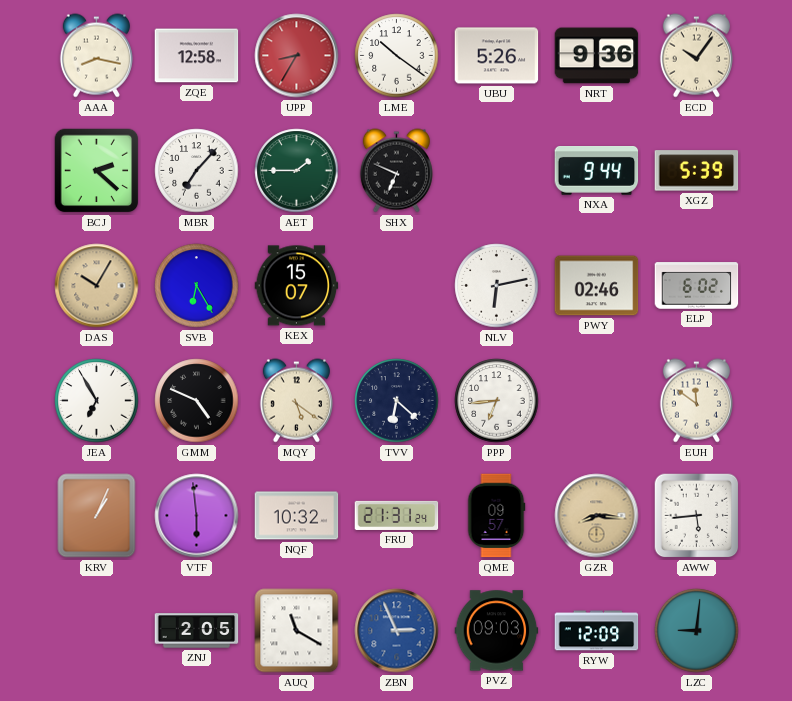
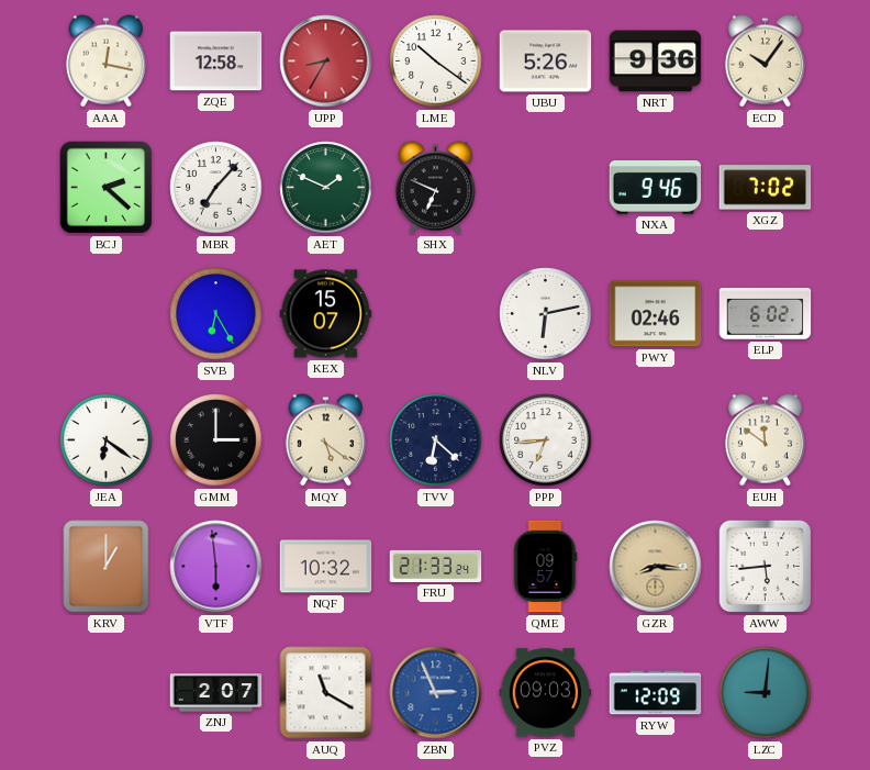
AAA: 8:17 -> 12:17
AET: 1:45 -> 1:49
NXA: 9:44 -> 9:46
XGZ: 5:39 -> 7:02
DAS: 10:05 -> none
JEA: 6:55 -> 6:21
GMM: 4:49 -> 3:00
KRV: 1:04 -> 1:00
FRU: 21:31 -> 21:33
ZNJ: 2:05 -> 2:07
